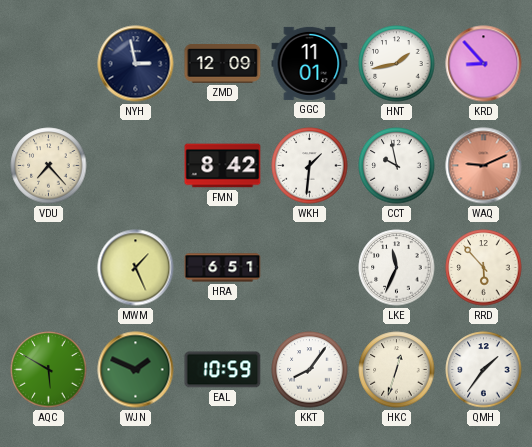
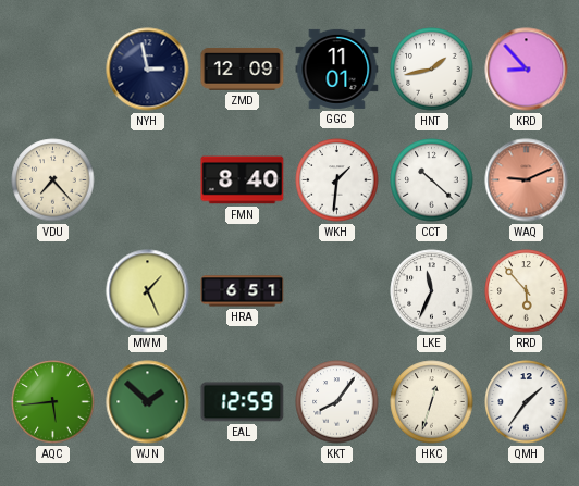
FMN: 8:42 -> 8:40
CCT: 9:58 -> 10:22
AQC: 5:50 -> 5:44
WJN: 1:49 -> 1:52
EAL: 10:59 -> 12:59
